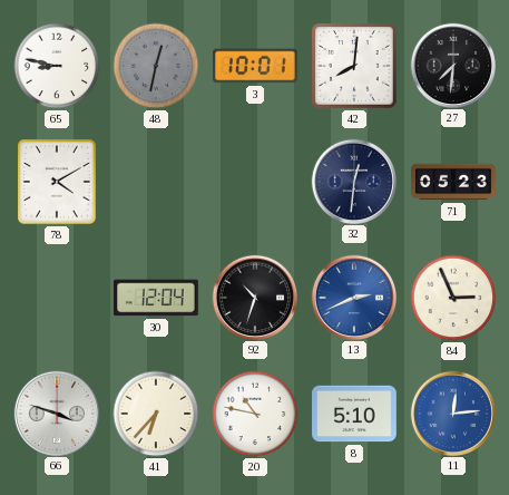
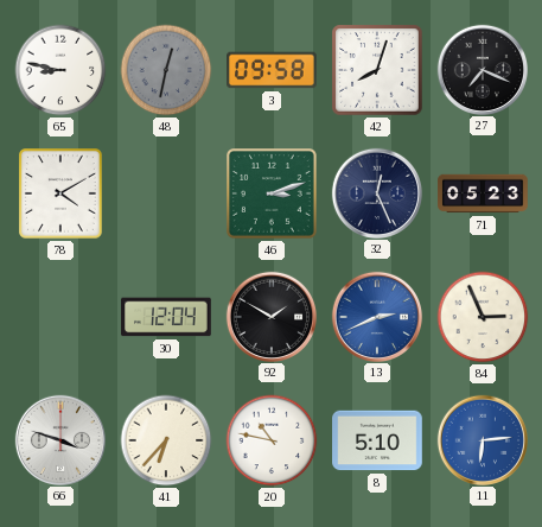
3: 10:01 -> 09:58
42: 8:01 -> 8:03
27: 7:31 -> 7:19
46: none -> 3:12
32: 12:31 -> 12:26
92: 10:33 -> 1:50
11: 12:14 -> 6:14
